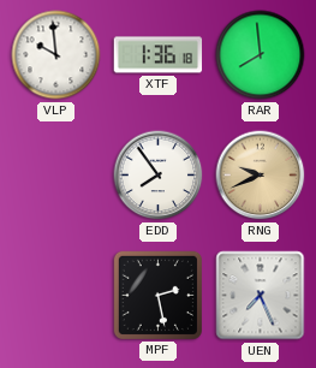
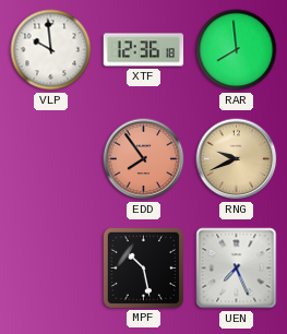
XTF: 1:36 -> 12:36
EDD dial: white -> salmon
MPF: 2:28 -> 10:28
